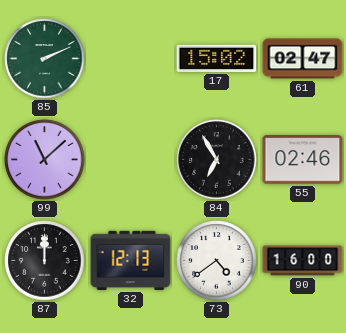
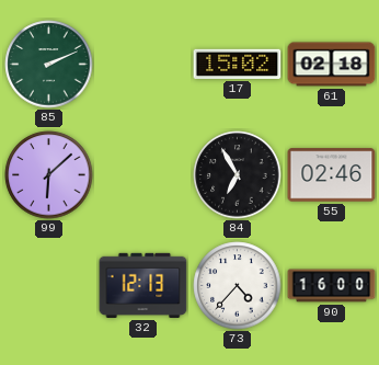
61: 02:47 -> 02:18
99: 11:08 -> 6:08
87: 12:00 -> none
73: 4:39 -> 4:37
